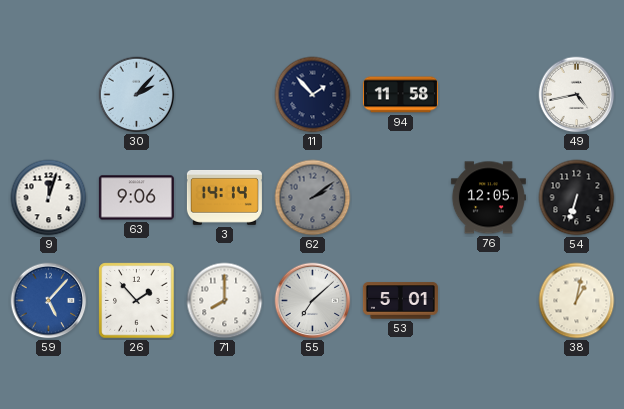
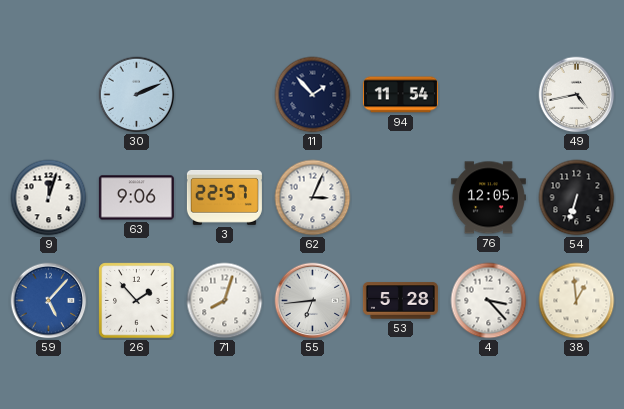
30: 2:07 -> 2:11
94: 11:58 -> 11:54
3: 14:14 -> 22:57
62: 2:09 -> 3:04
62 dial: grey -> white
71: 8:00 -> 8:03
55: 7:08 -> 6:44
53: 5:01 -> 5:28
4: none -> 3:23
38: 1:02 -> 12:59
